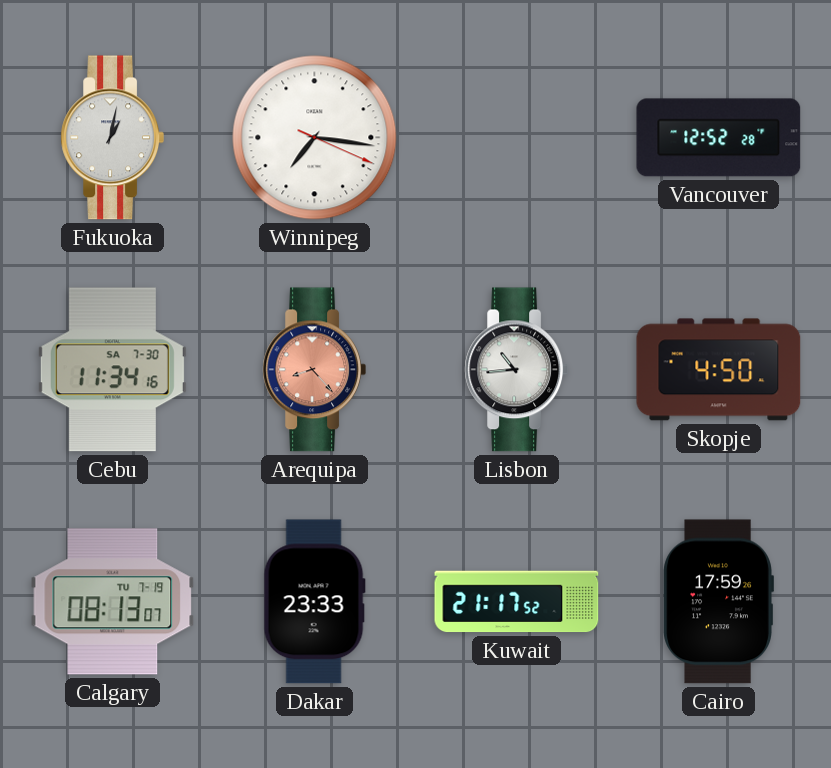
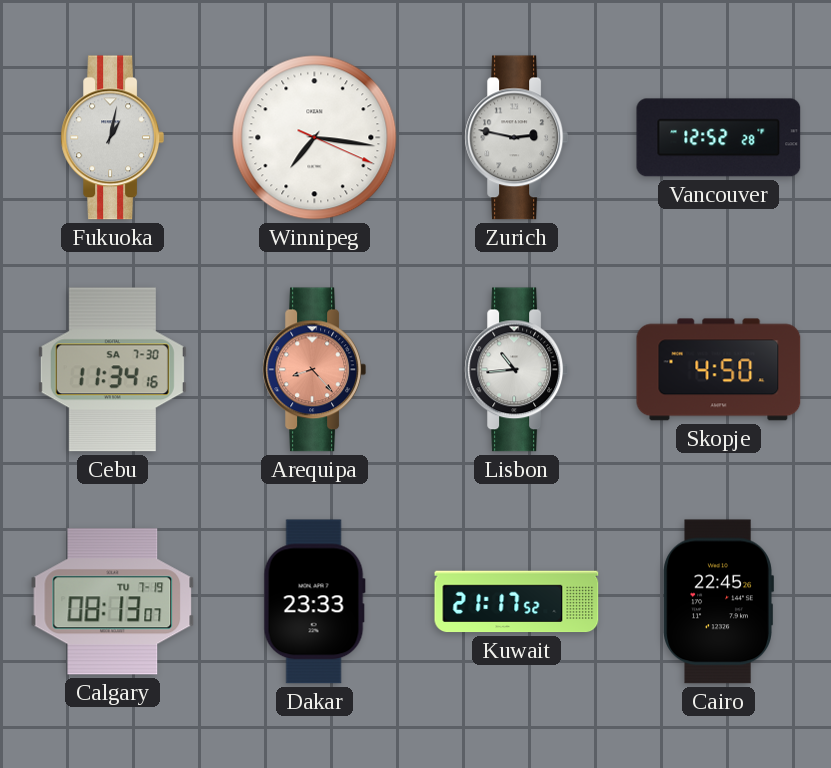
Zurich: none -> 2:47
Cairo: 17:59 -> 22:45
